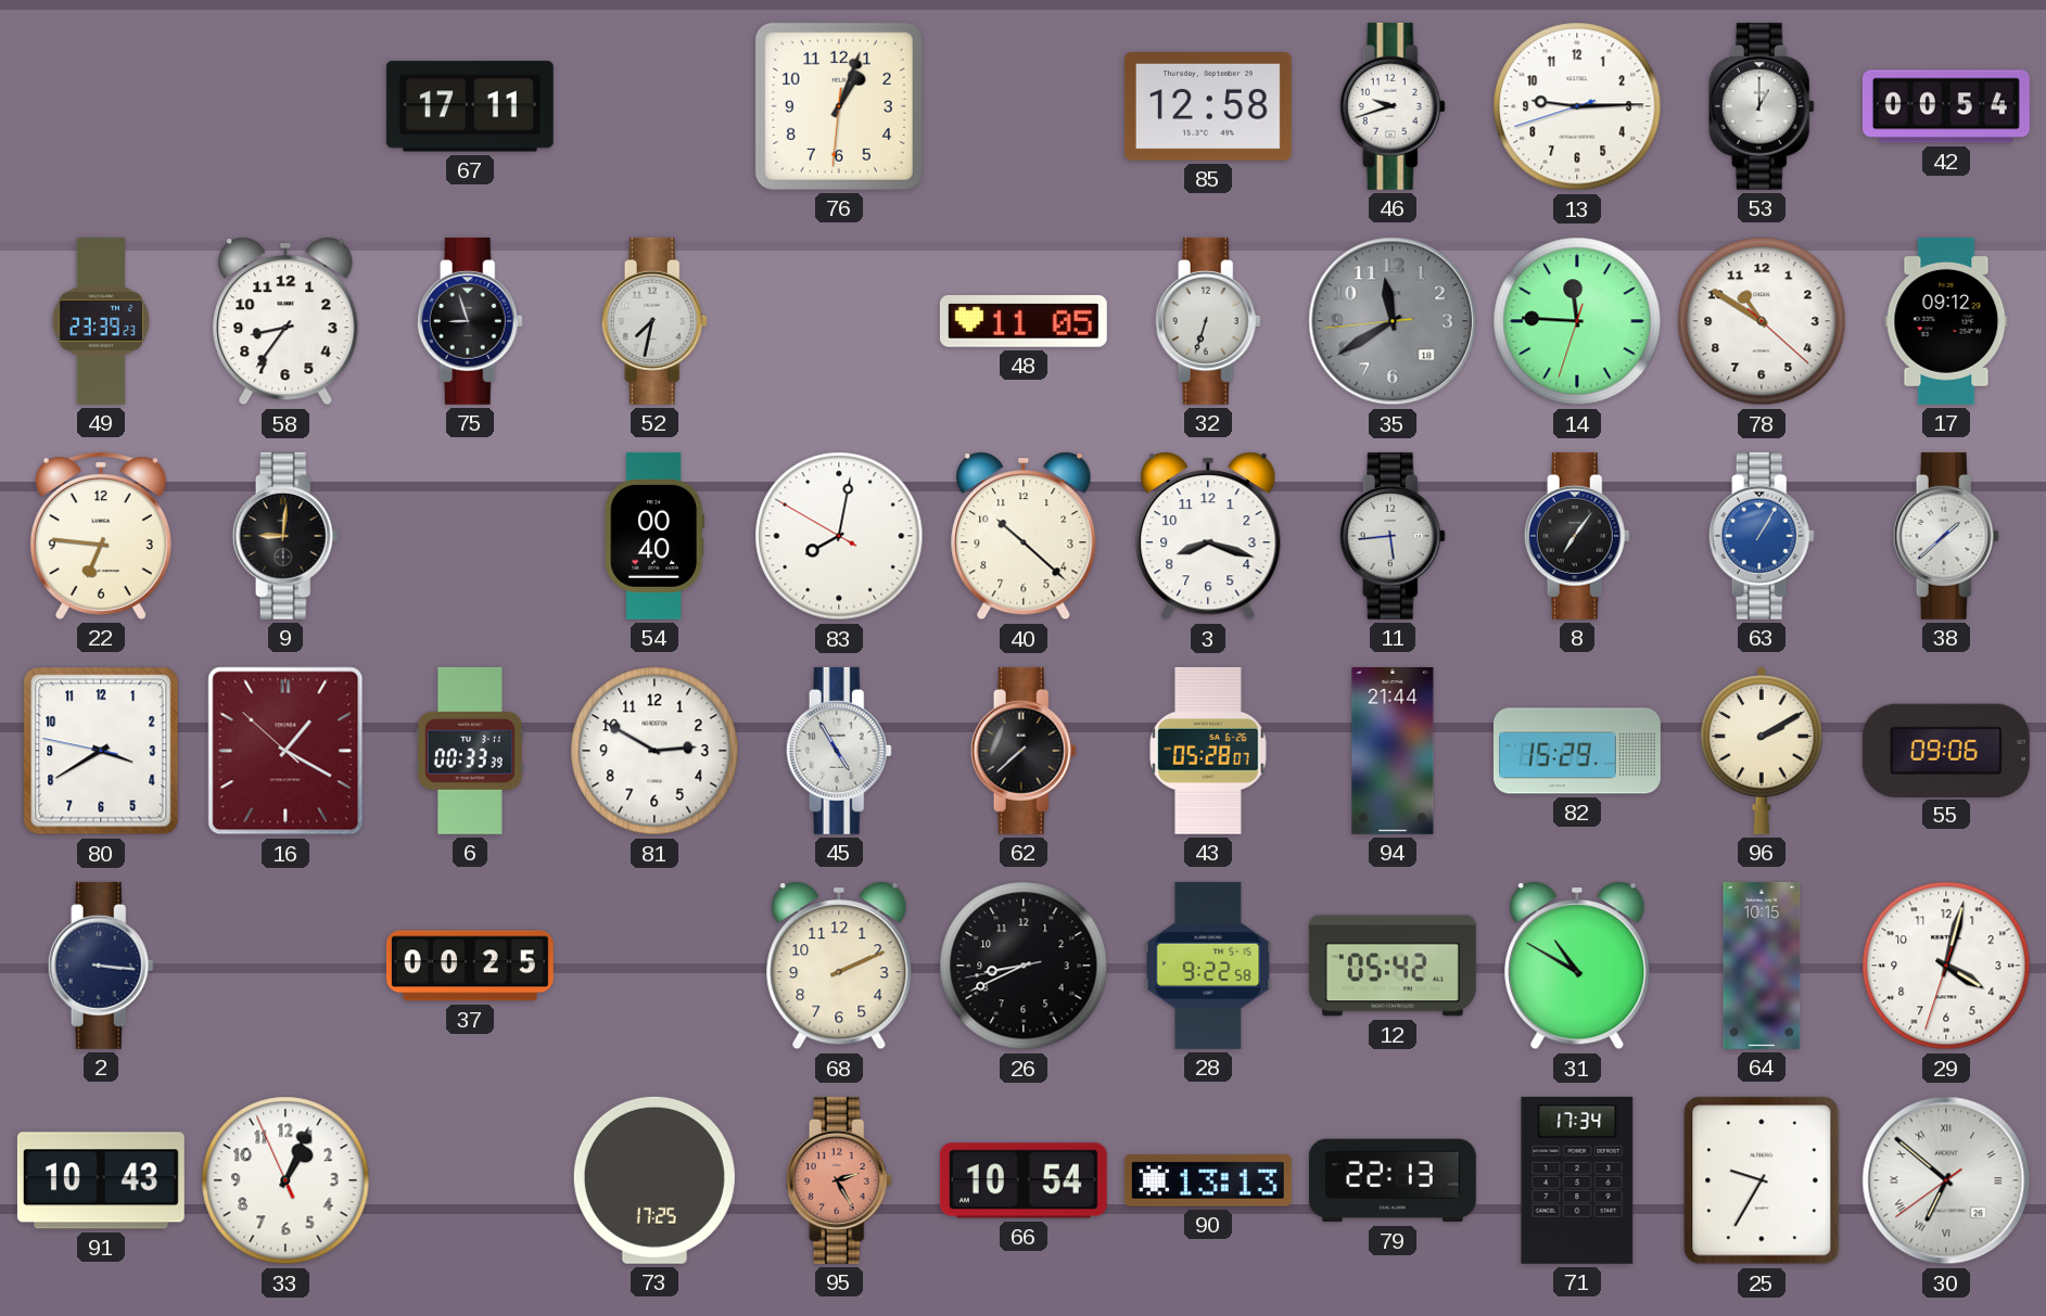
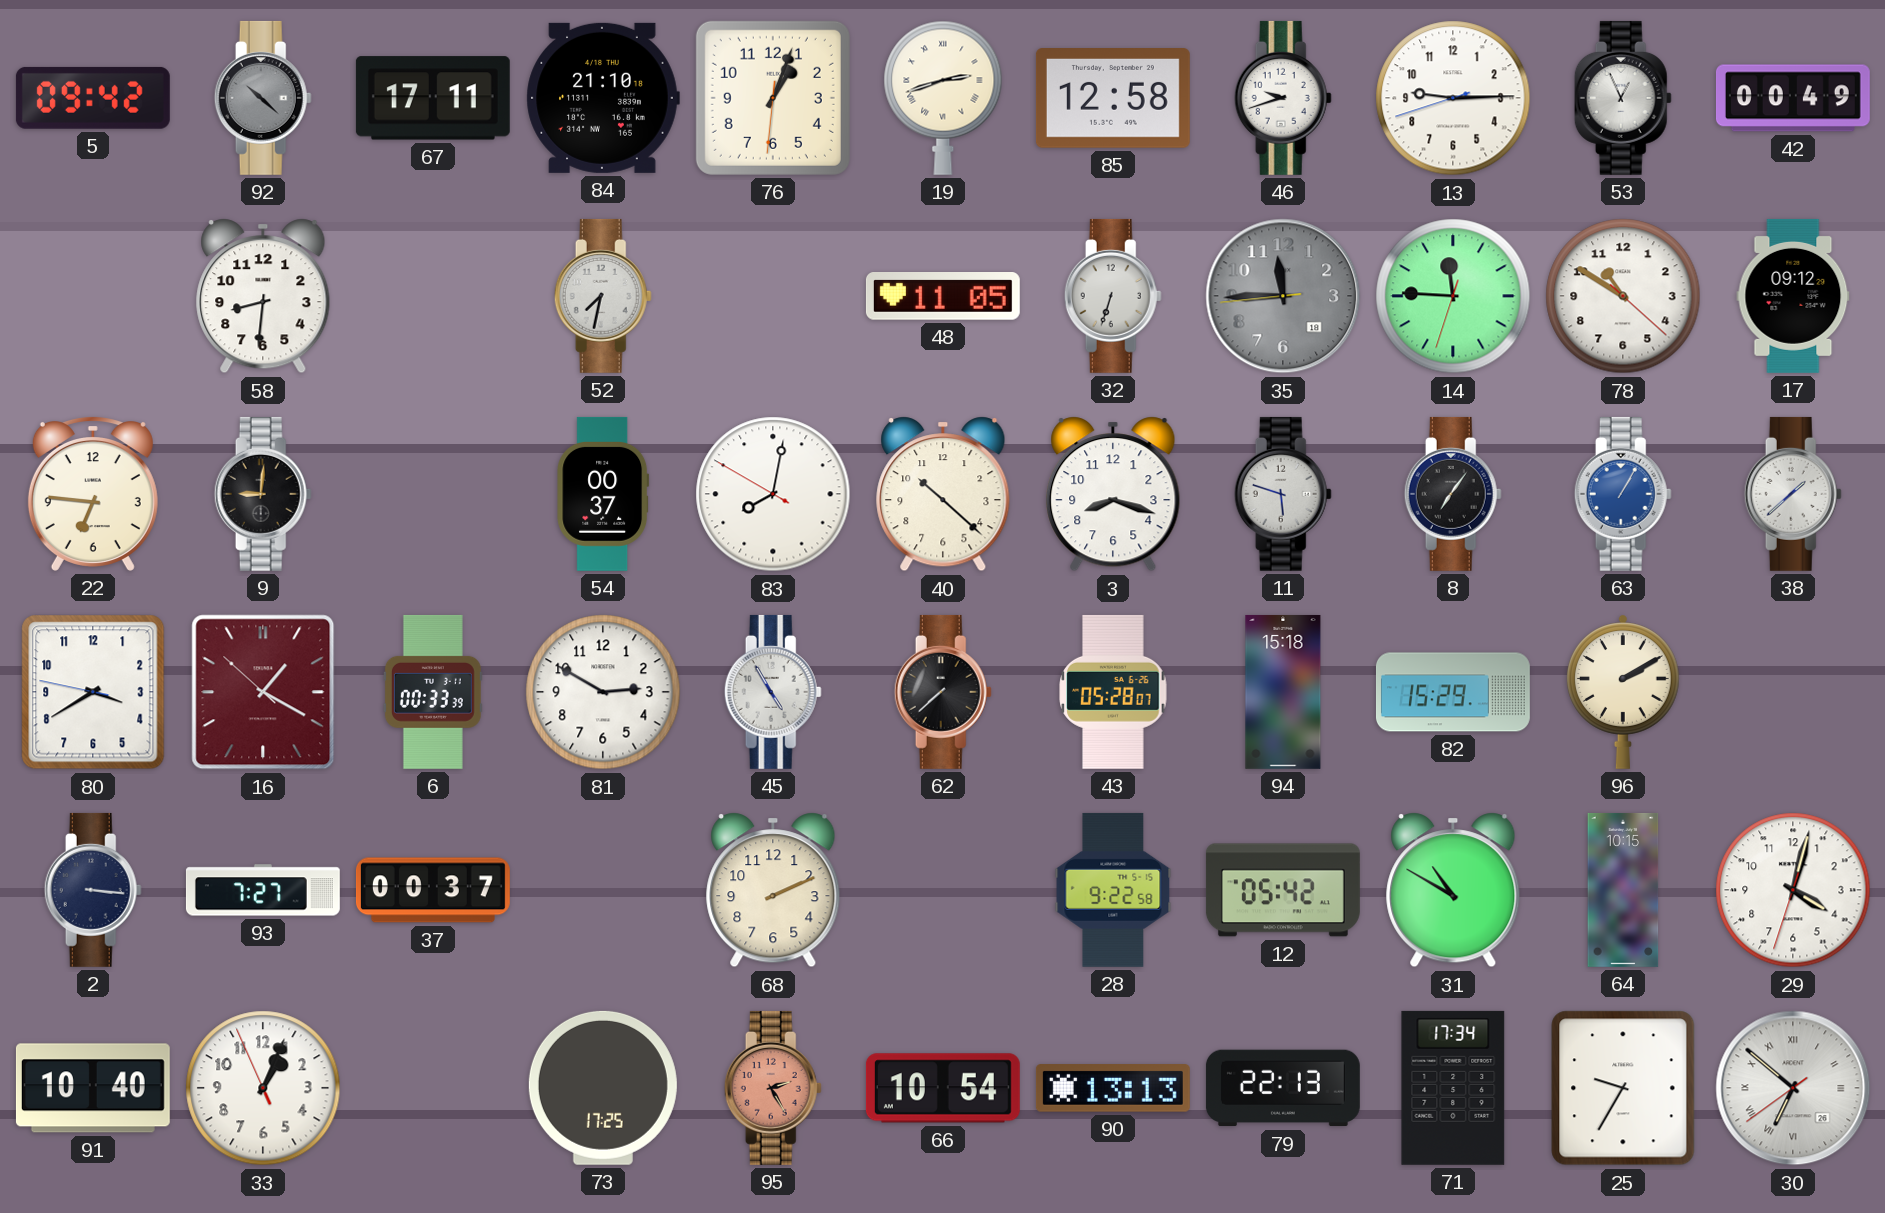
5: none -> 09:42
92: none -> 10:22
84: none -> 21:10
19: none -> 2:42
53: 1:00 -> 12:56
42: 00:54 -> 00:49
49: 23:39 -> none
58: 8:36 -> 8:31
75: 8:57 -> none
35: 11:39 -> 11:44
54: 00:40 -> 00:37
11: 5:44 -> 5:48
94: 21:44 -> 15:18
55: 09:06 -> none
93: none -> 7:27
37: 00:25 -> 00:37
26: 8:40 -> none
91: 10:43 -> 10:40
